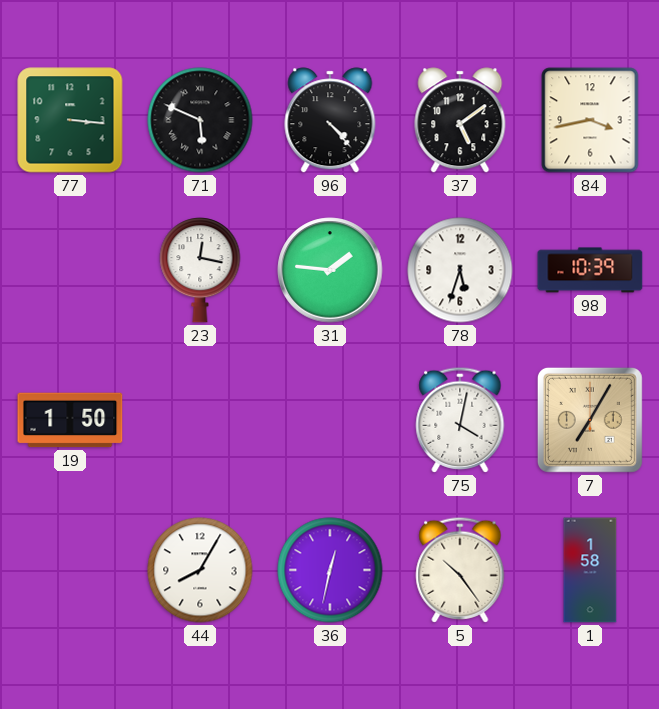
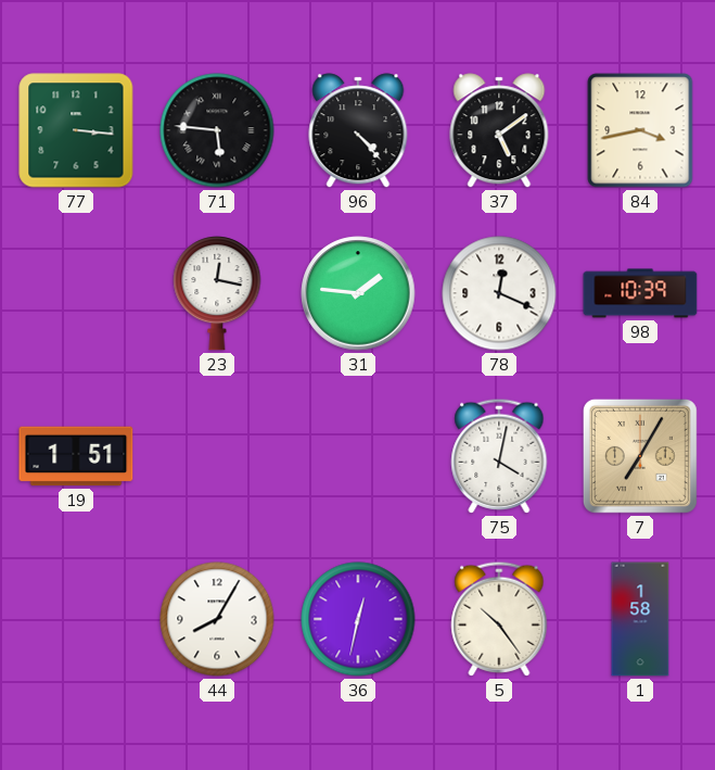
71: 5:49 -> 5:46
78: 5:33 -> 12:19
19: 1:50 -> 1:51
